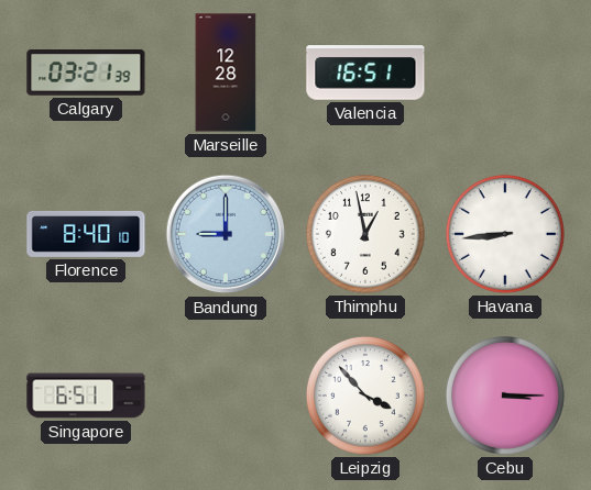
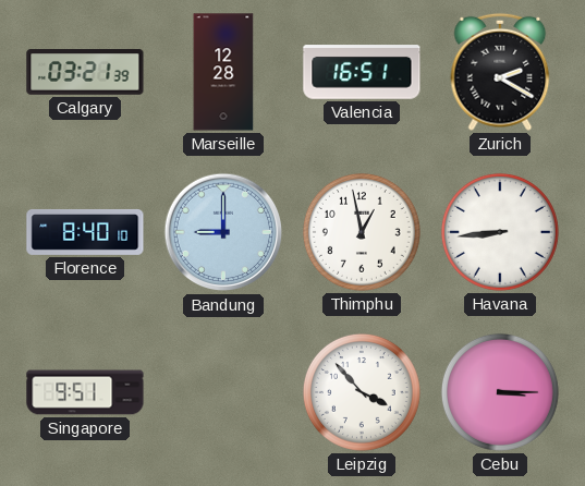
Zurich: none -> 2:20
Singapore: 6:51 -> 9:51
